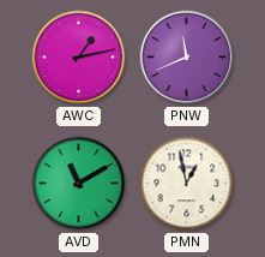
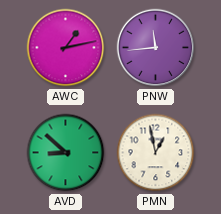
PNW: 11:41 -> 11:44
AVD: 11:10 -> 8:52
